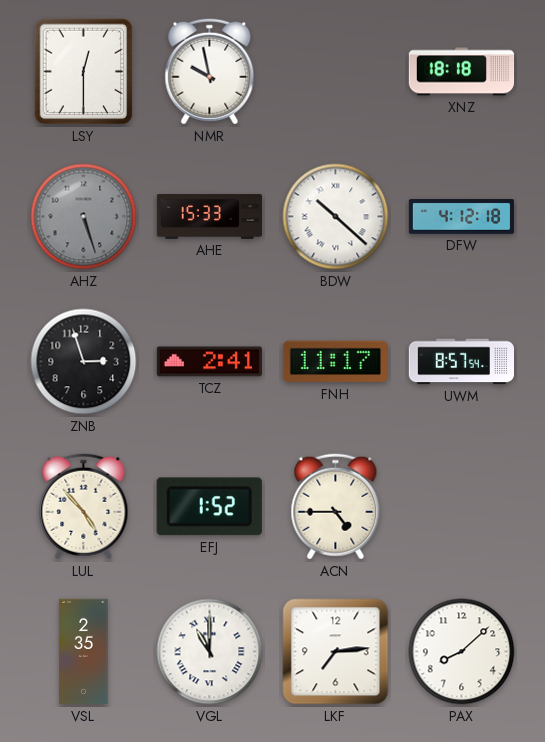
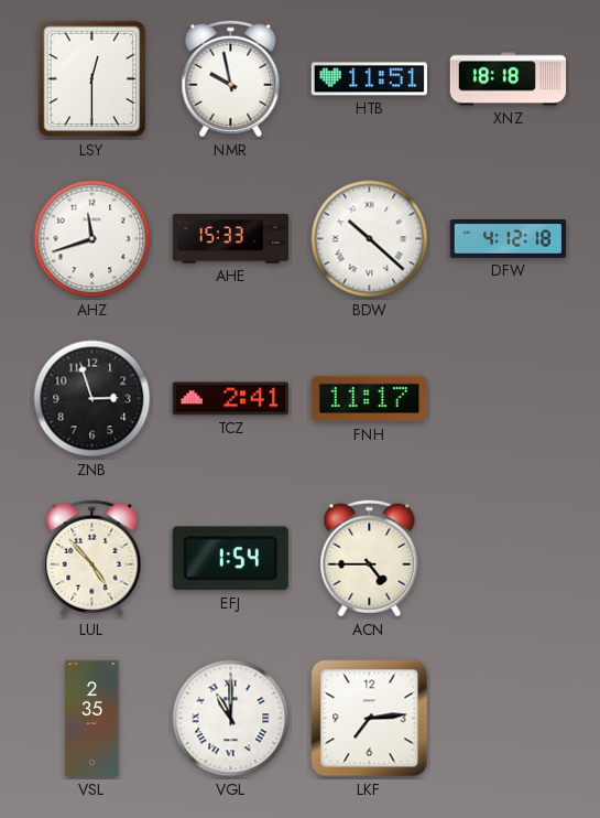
HTB: none -> 11:51
AHZ: 5:27 -> 11:42
AHZ dial: grey -> white
UWM: 8:57 -> none
EFJ: 1:52 -> 1:54
PAX: 8:08 -> none
